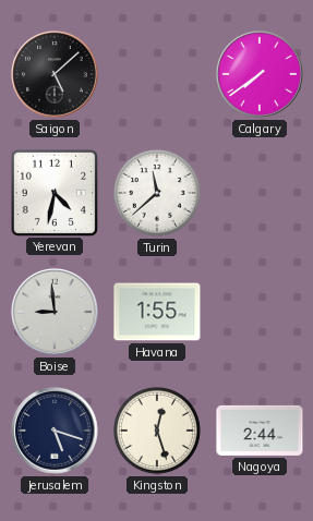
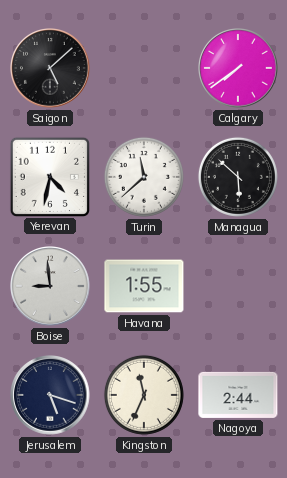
Managua: none -> 5:52
Kingston: 12:27 -> 11:34
